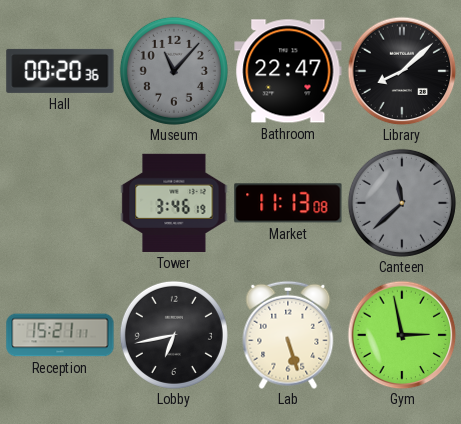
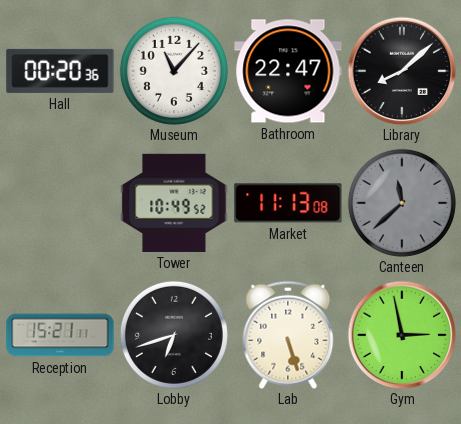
Museum dial: grey -> white
Tower: 3:46 -> 10:49
Lobby: 6:43 -> 6:42
